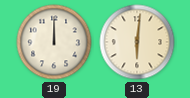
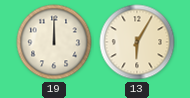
13: 6:01 -> 6:05
